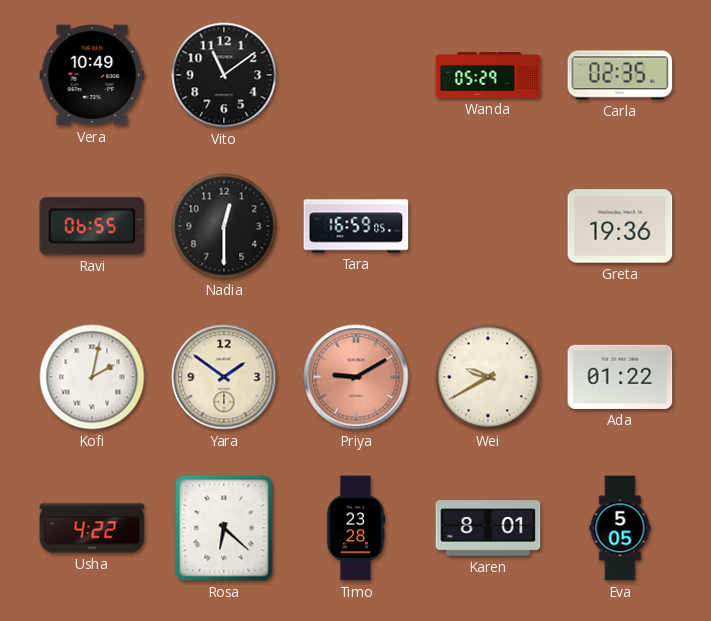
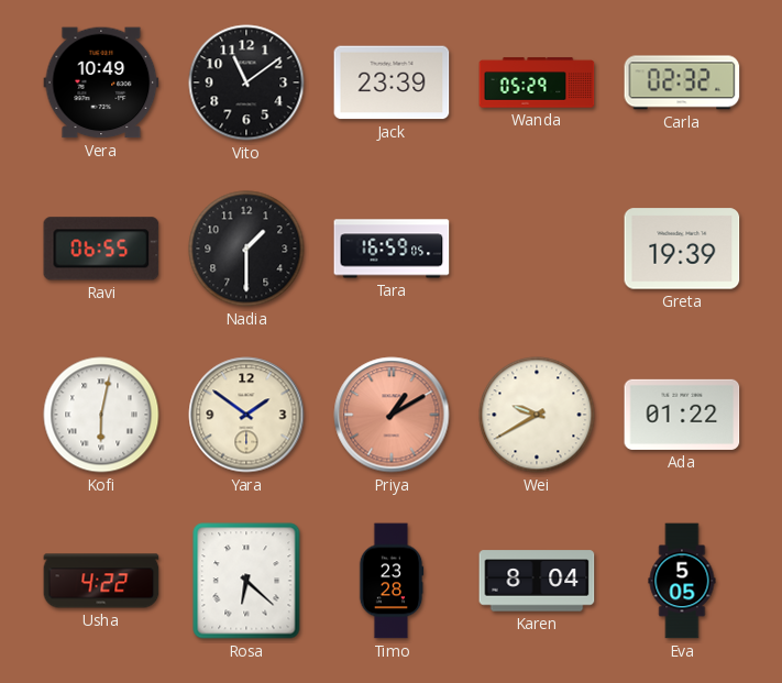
Jack: none -> 23:39
Carla: 02:35 -> 02:32
Nadia: 12:30 -> 1:30
Greta: 19:36 -> 19:39
Kofi: 2:02 -> 6:02
Priya: 9:10 -> 1:10
Karen: 8:01 -> 8:04
